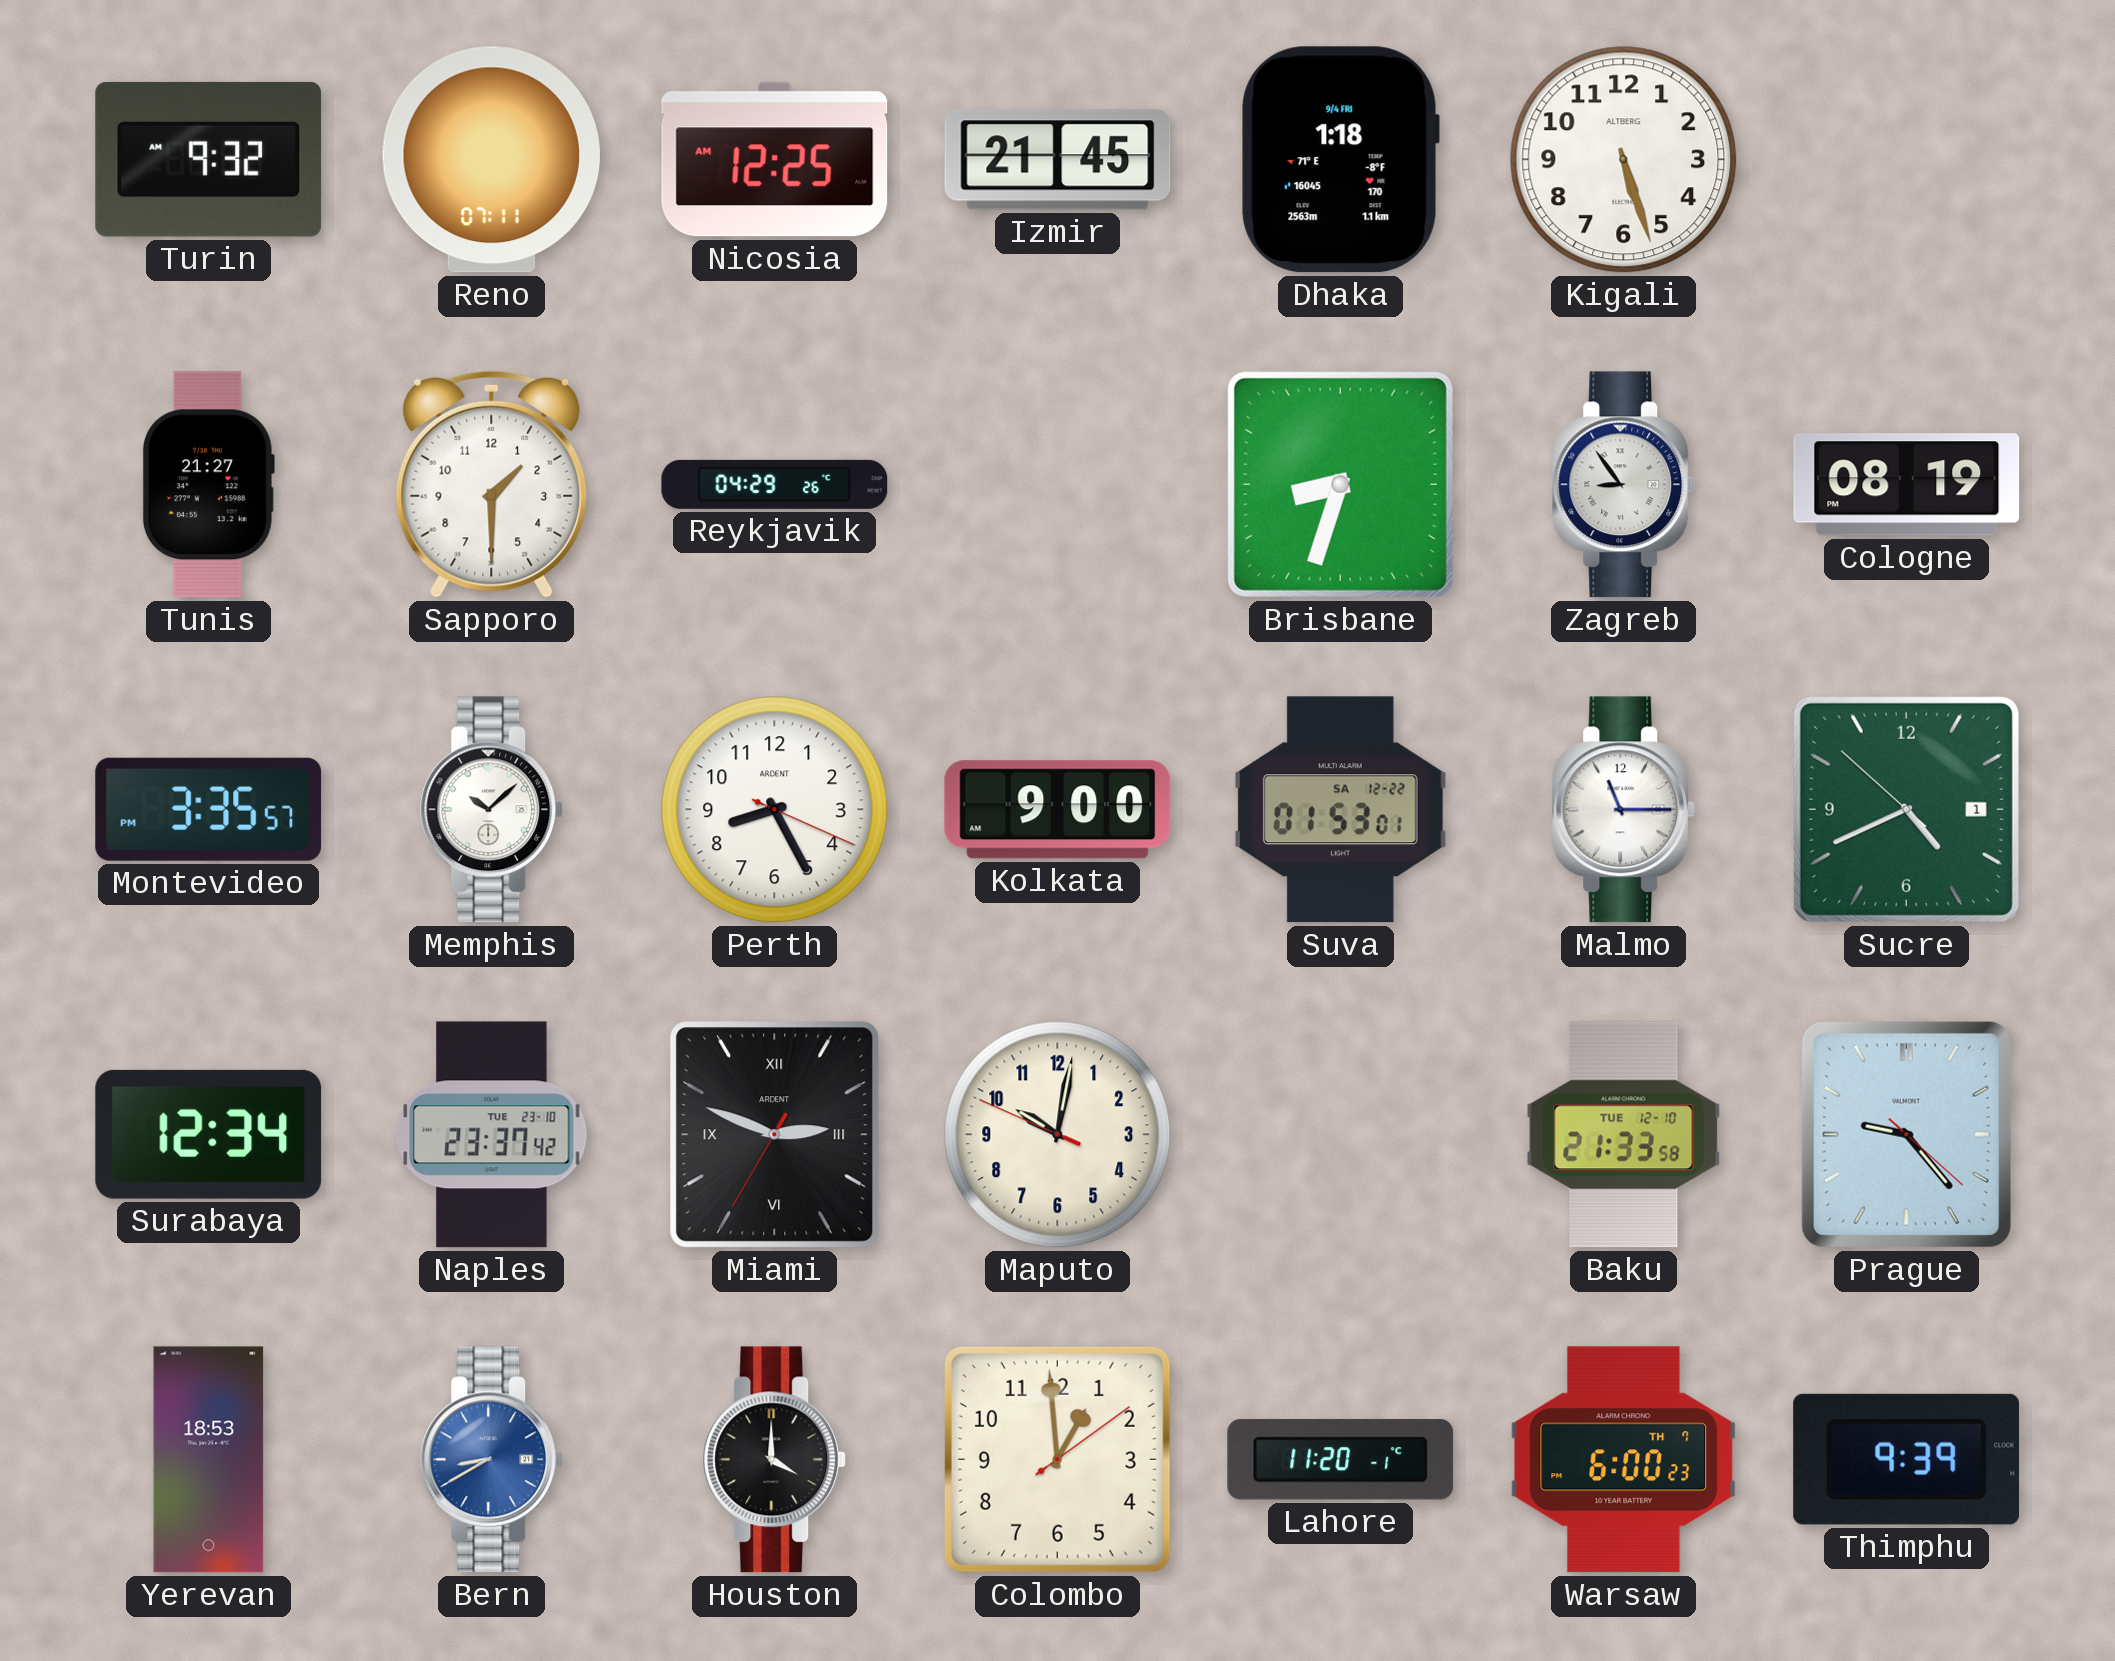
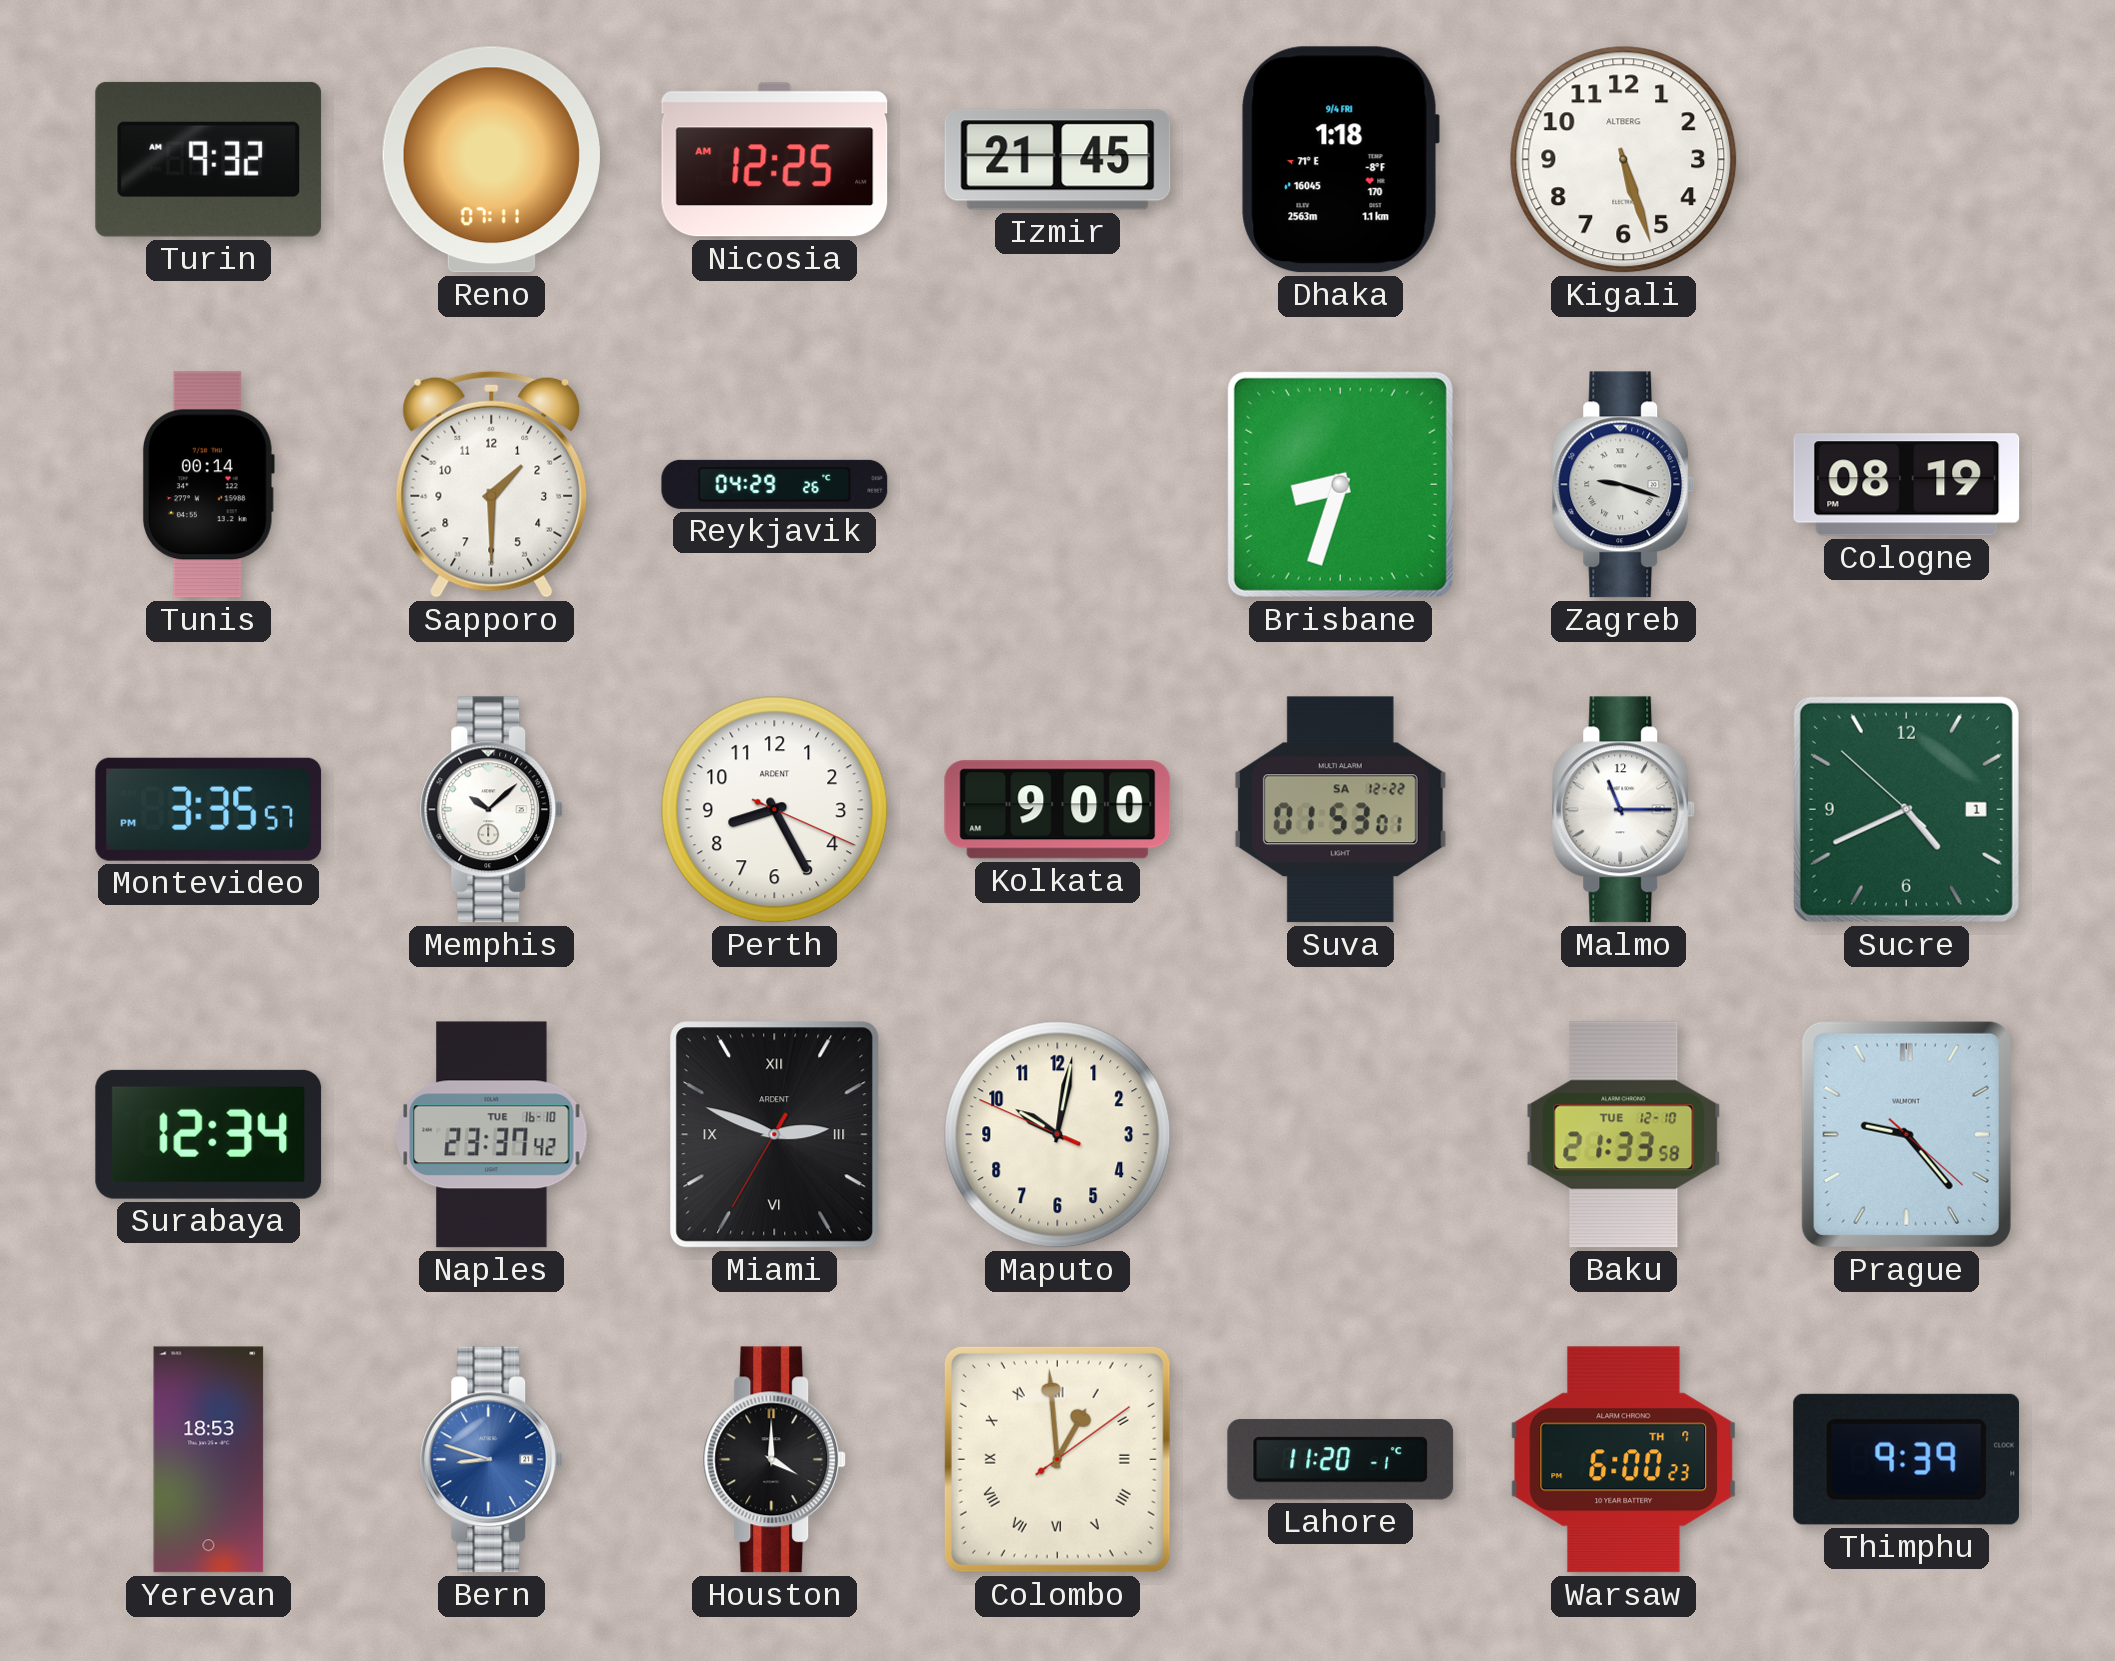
Tunis: 21:27 -> 00:14
Zagreb: 8:54 -> 9:18
Naples date: TUE 23-10 -> TUE 16-10
Bern: 8:40 -> 8:48
Colombo numerals: Arabic -> Roman
